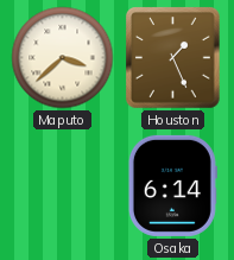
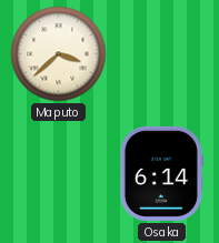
Houston: 1:26 -> none
